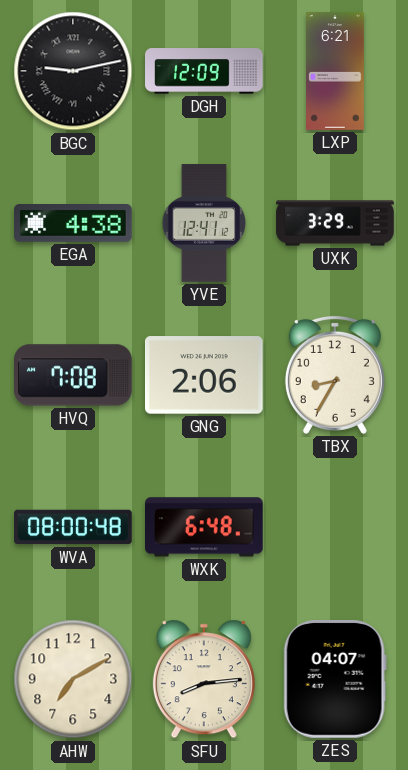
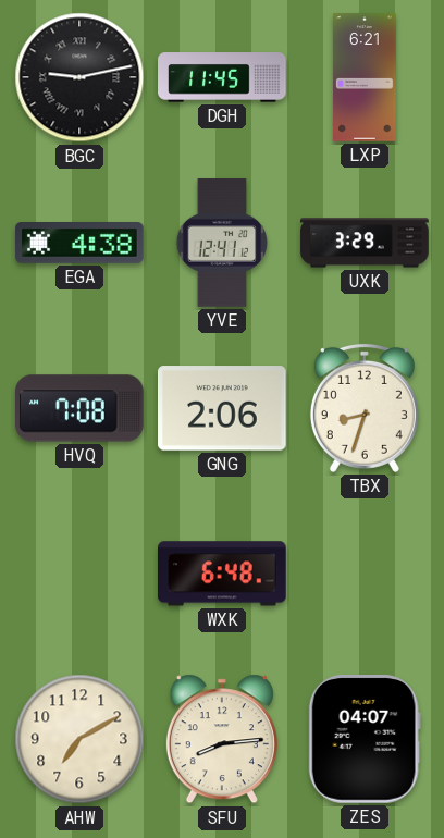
DGH: 12:09 -> 11:45
TBX: 8:35 -> 8:33
WVA: 08:00 -> none
